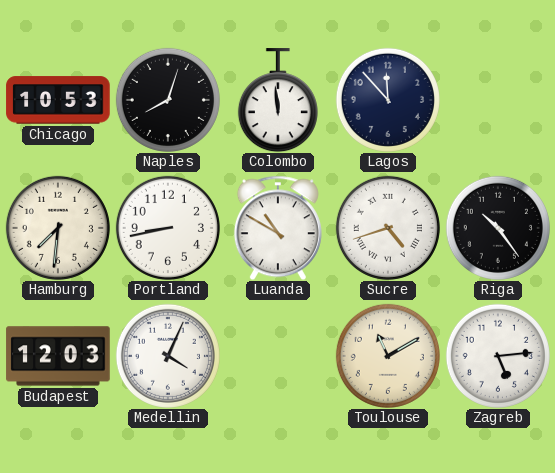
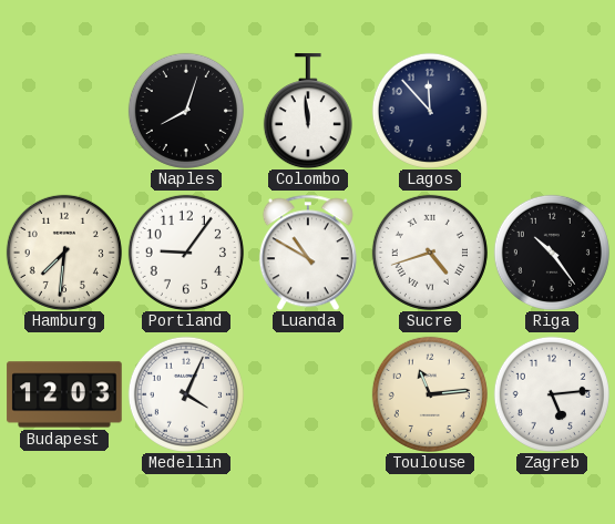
Chicago: 10:53 -> none
Portland: 8:43 -> 9:06
Toulouse: 11:10 -> 11:14
